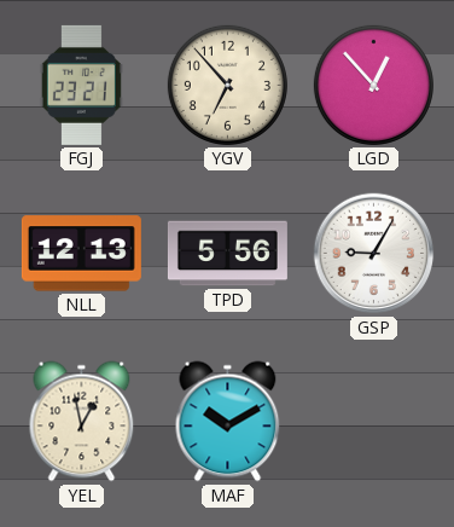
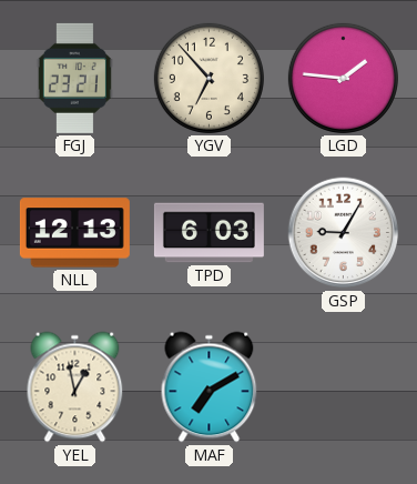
LGD: 12:53 -> 1:46
TPD: 5:56 -> 6:03
MAF: 10:10 -> 7:10
